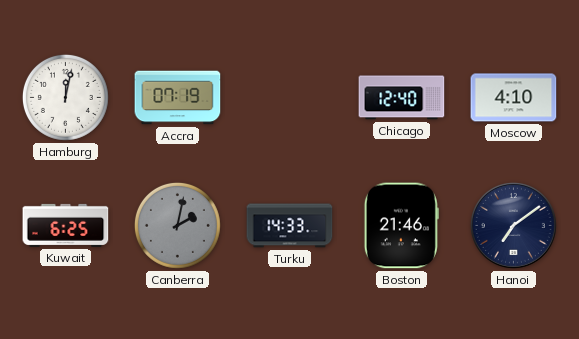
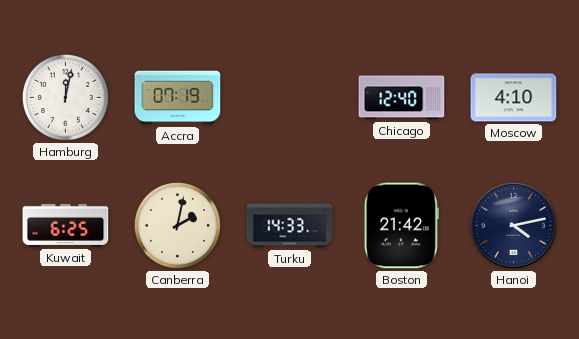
Canberra dial: grey -> cream
Boston: 21:46 -> 21:42
Hanoi: 7:09 -> 4:13
